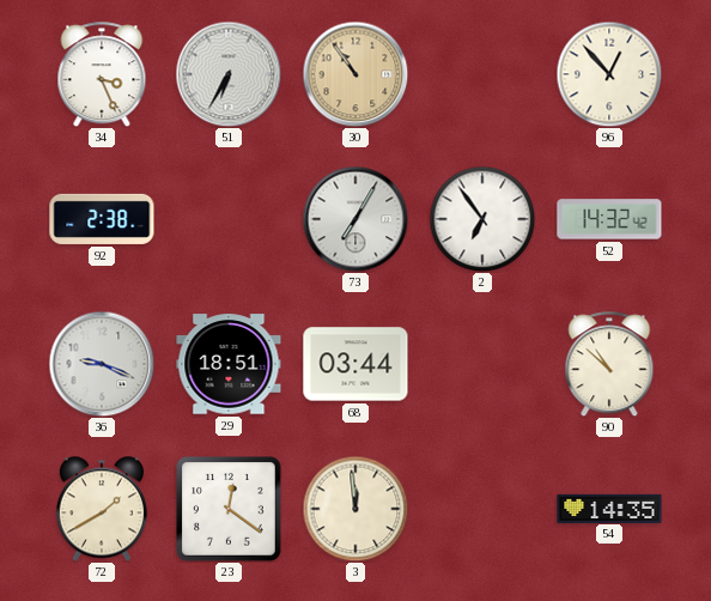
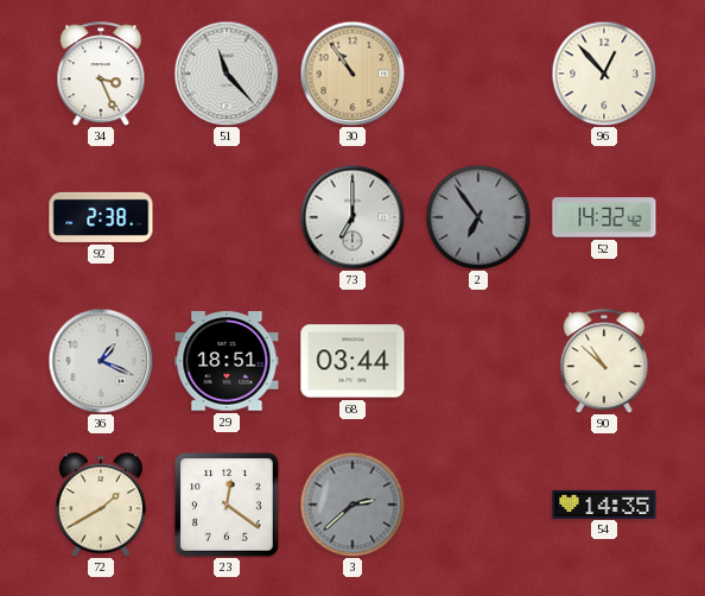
51: 6:35 -> 11:23
73: 7:05 -> 7:00
2 dial: white -> grey
36: 9:19 -> 1:19
3: 11:59 -> 2:38
3 dial: cream -> grey
